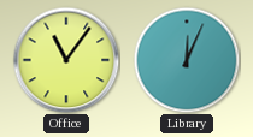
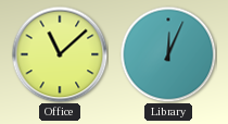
Office: 11:06 -> 11:08
